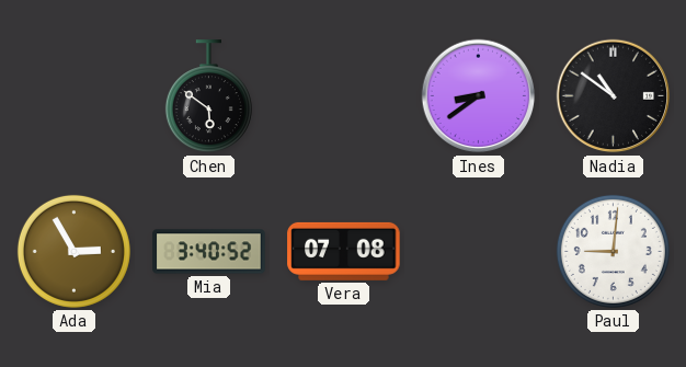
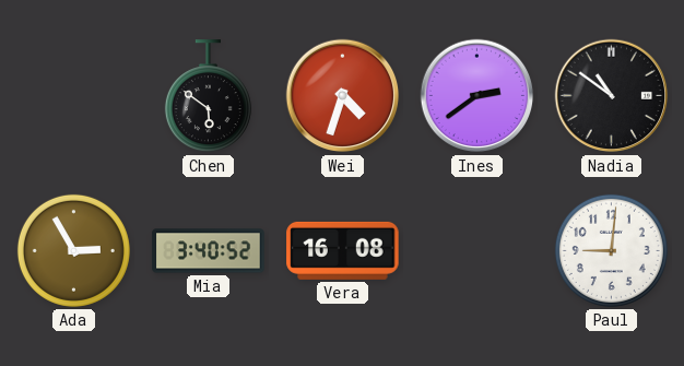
Wei: none -> 4:33
Ines: 8:39 -> 2:39
Vera: 07:08 -> 16:08
